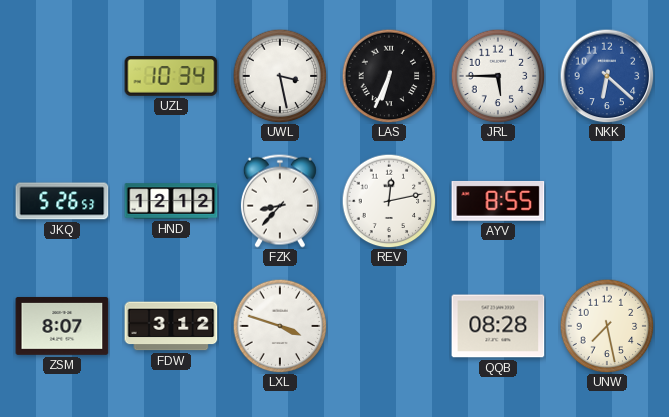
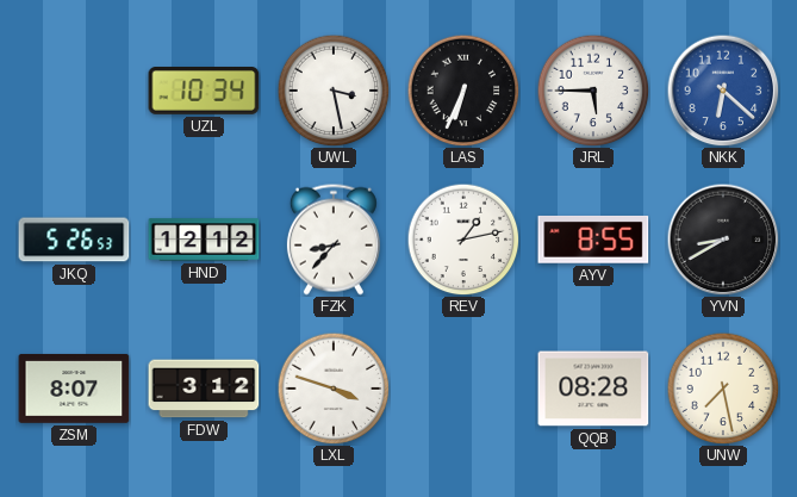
REV: 12:13 -> 1:13
YVN: none -> 8:40
